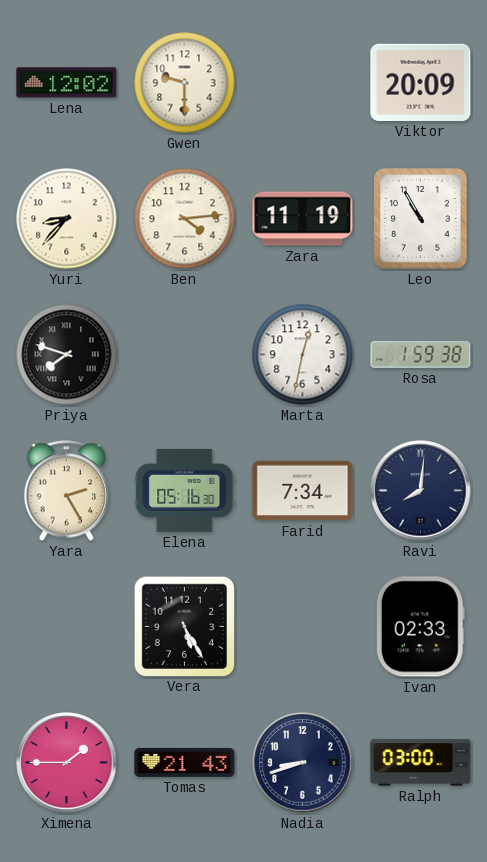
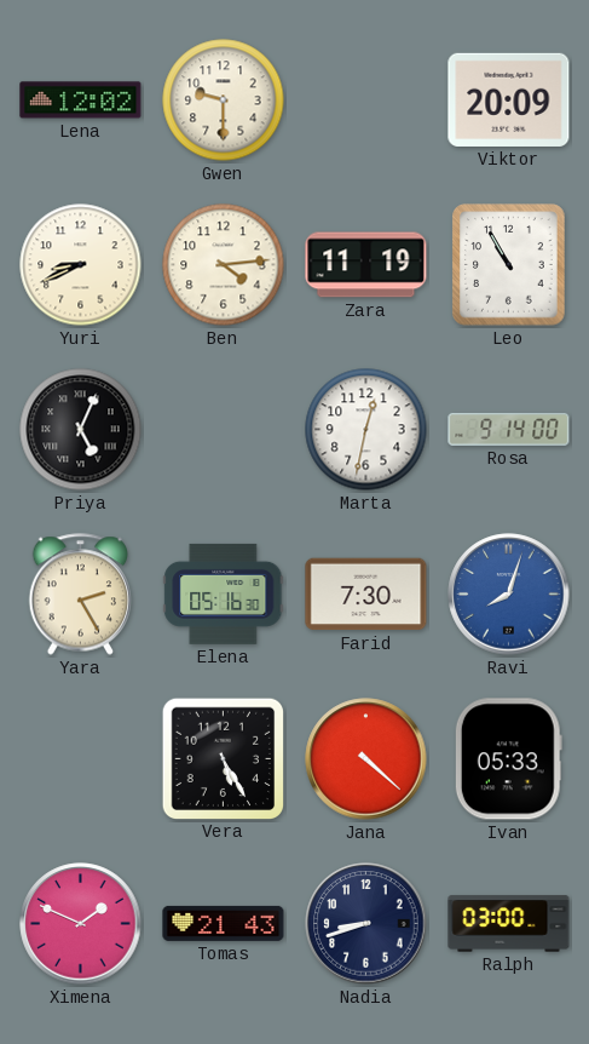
Yuri: 8:37 -> 8:41
Priya: 7:48 -> 5:04
Rosa: 1:59 -> 9:14
Farid: 7:34 -> 7:30
Ravi: 8:01 -> 8:03
Ravi dial: navy -> blue
Jana: none -> 4:22
Ivan: 02:33 -> 05:33
Ximena: 1:45 -> 1:49
